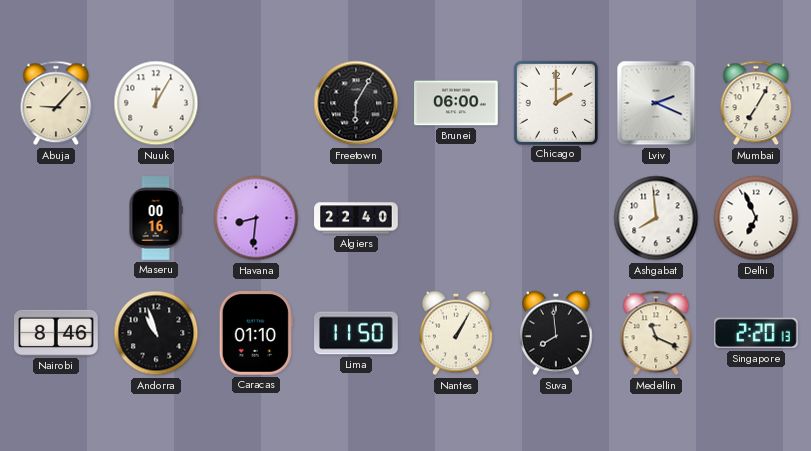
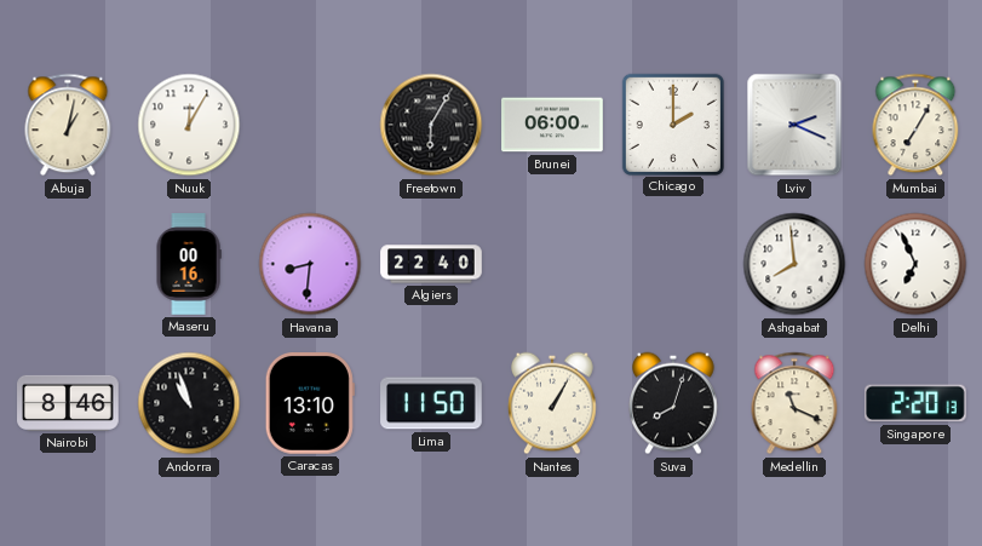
Abuja: 9:07 -> 1:02
Caracas: 01:10 -> 13:10
Suva: 7:59 -> 8:03
